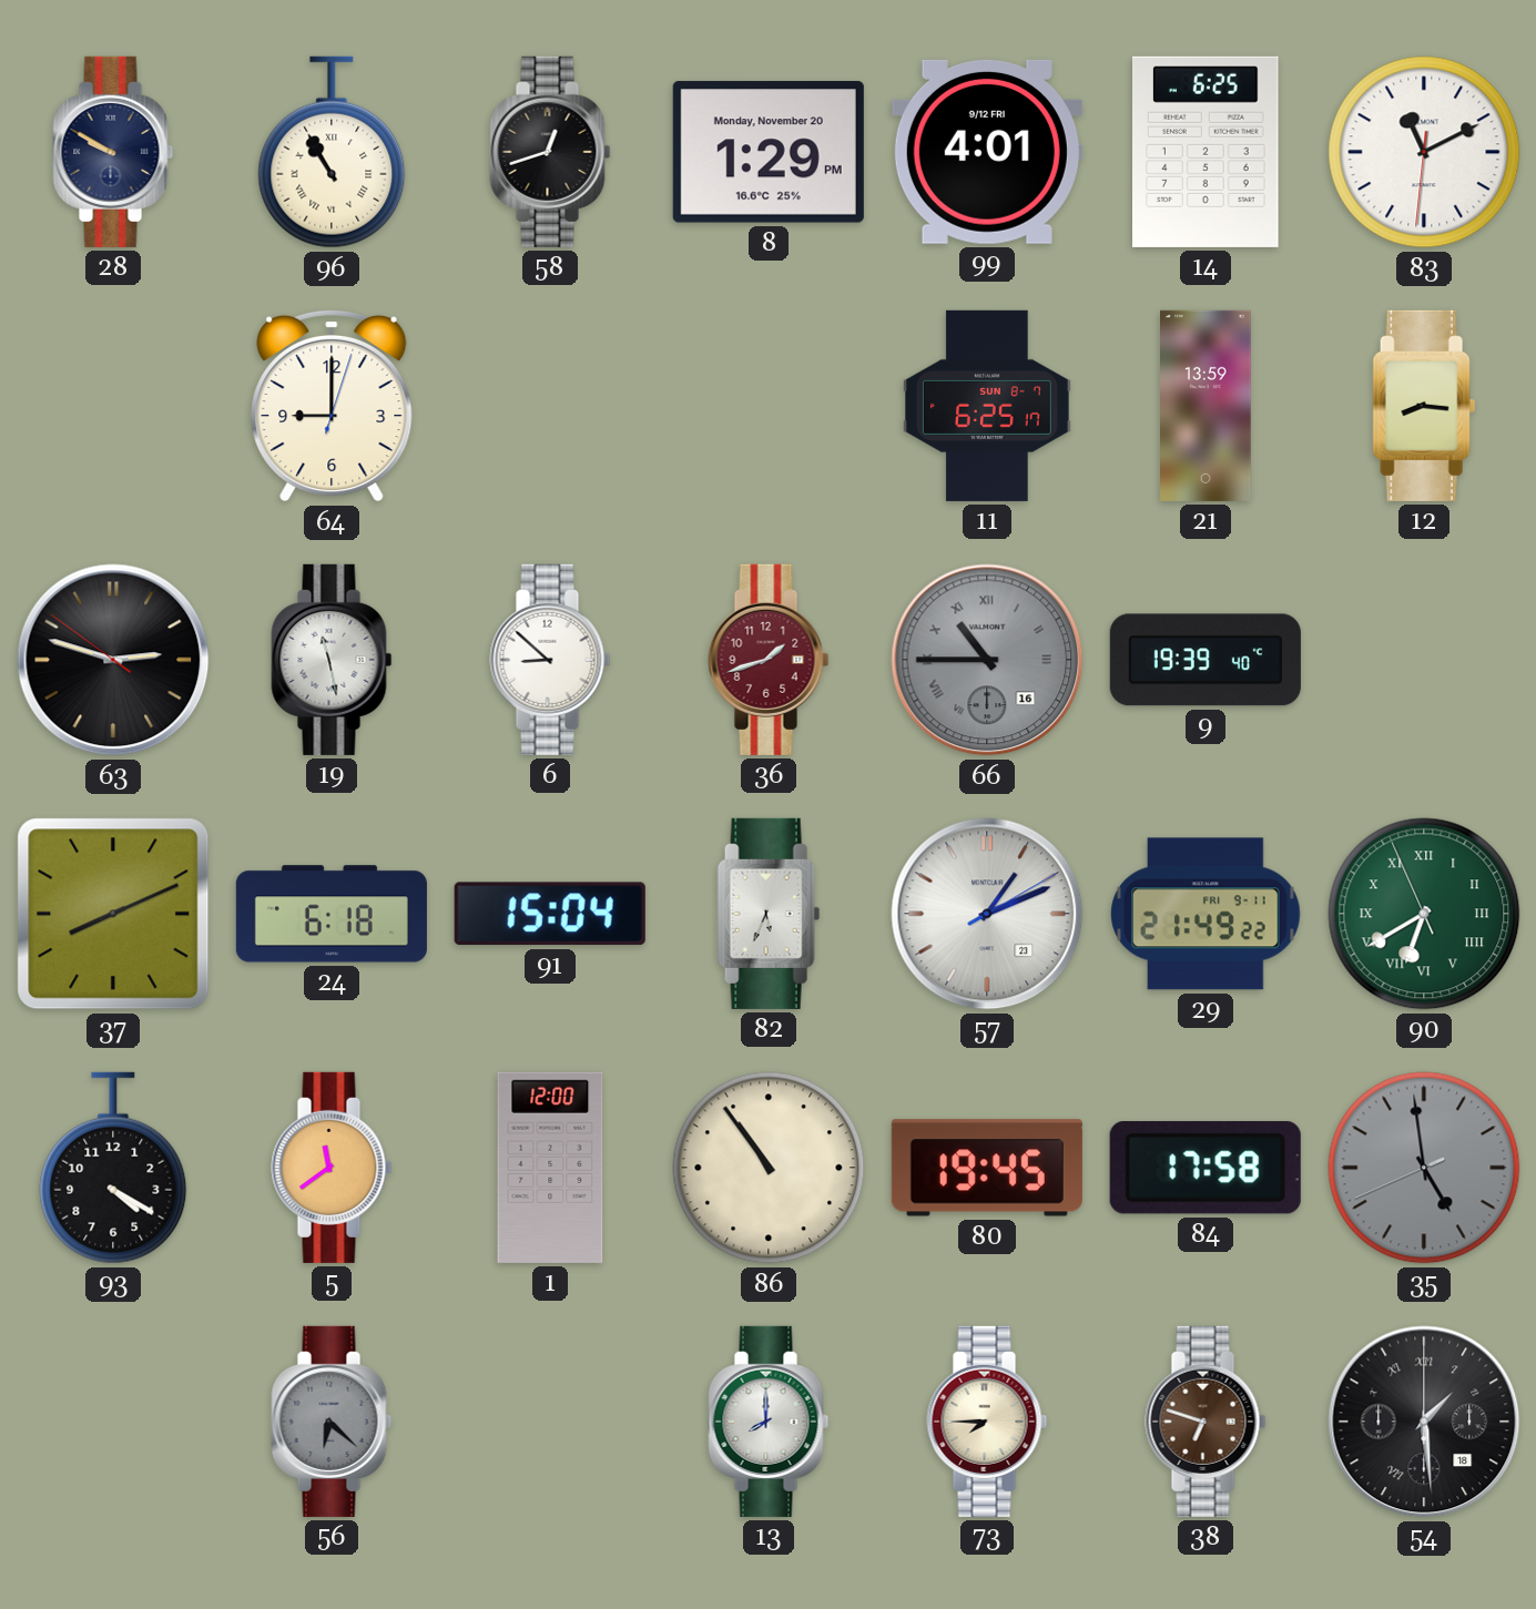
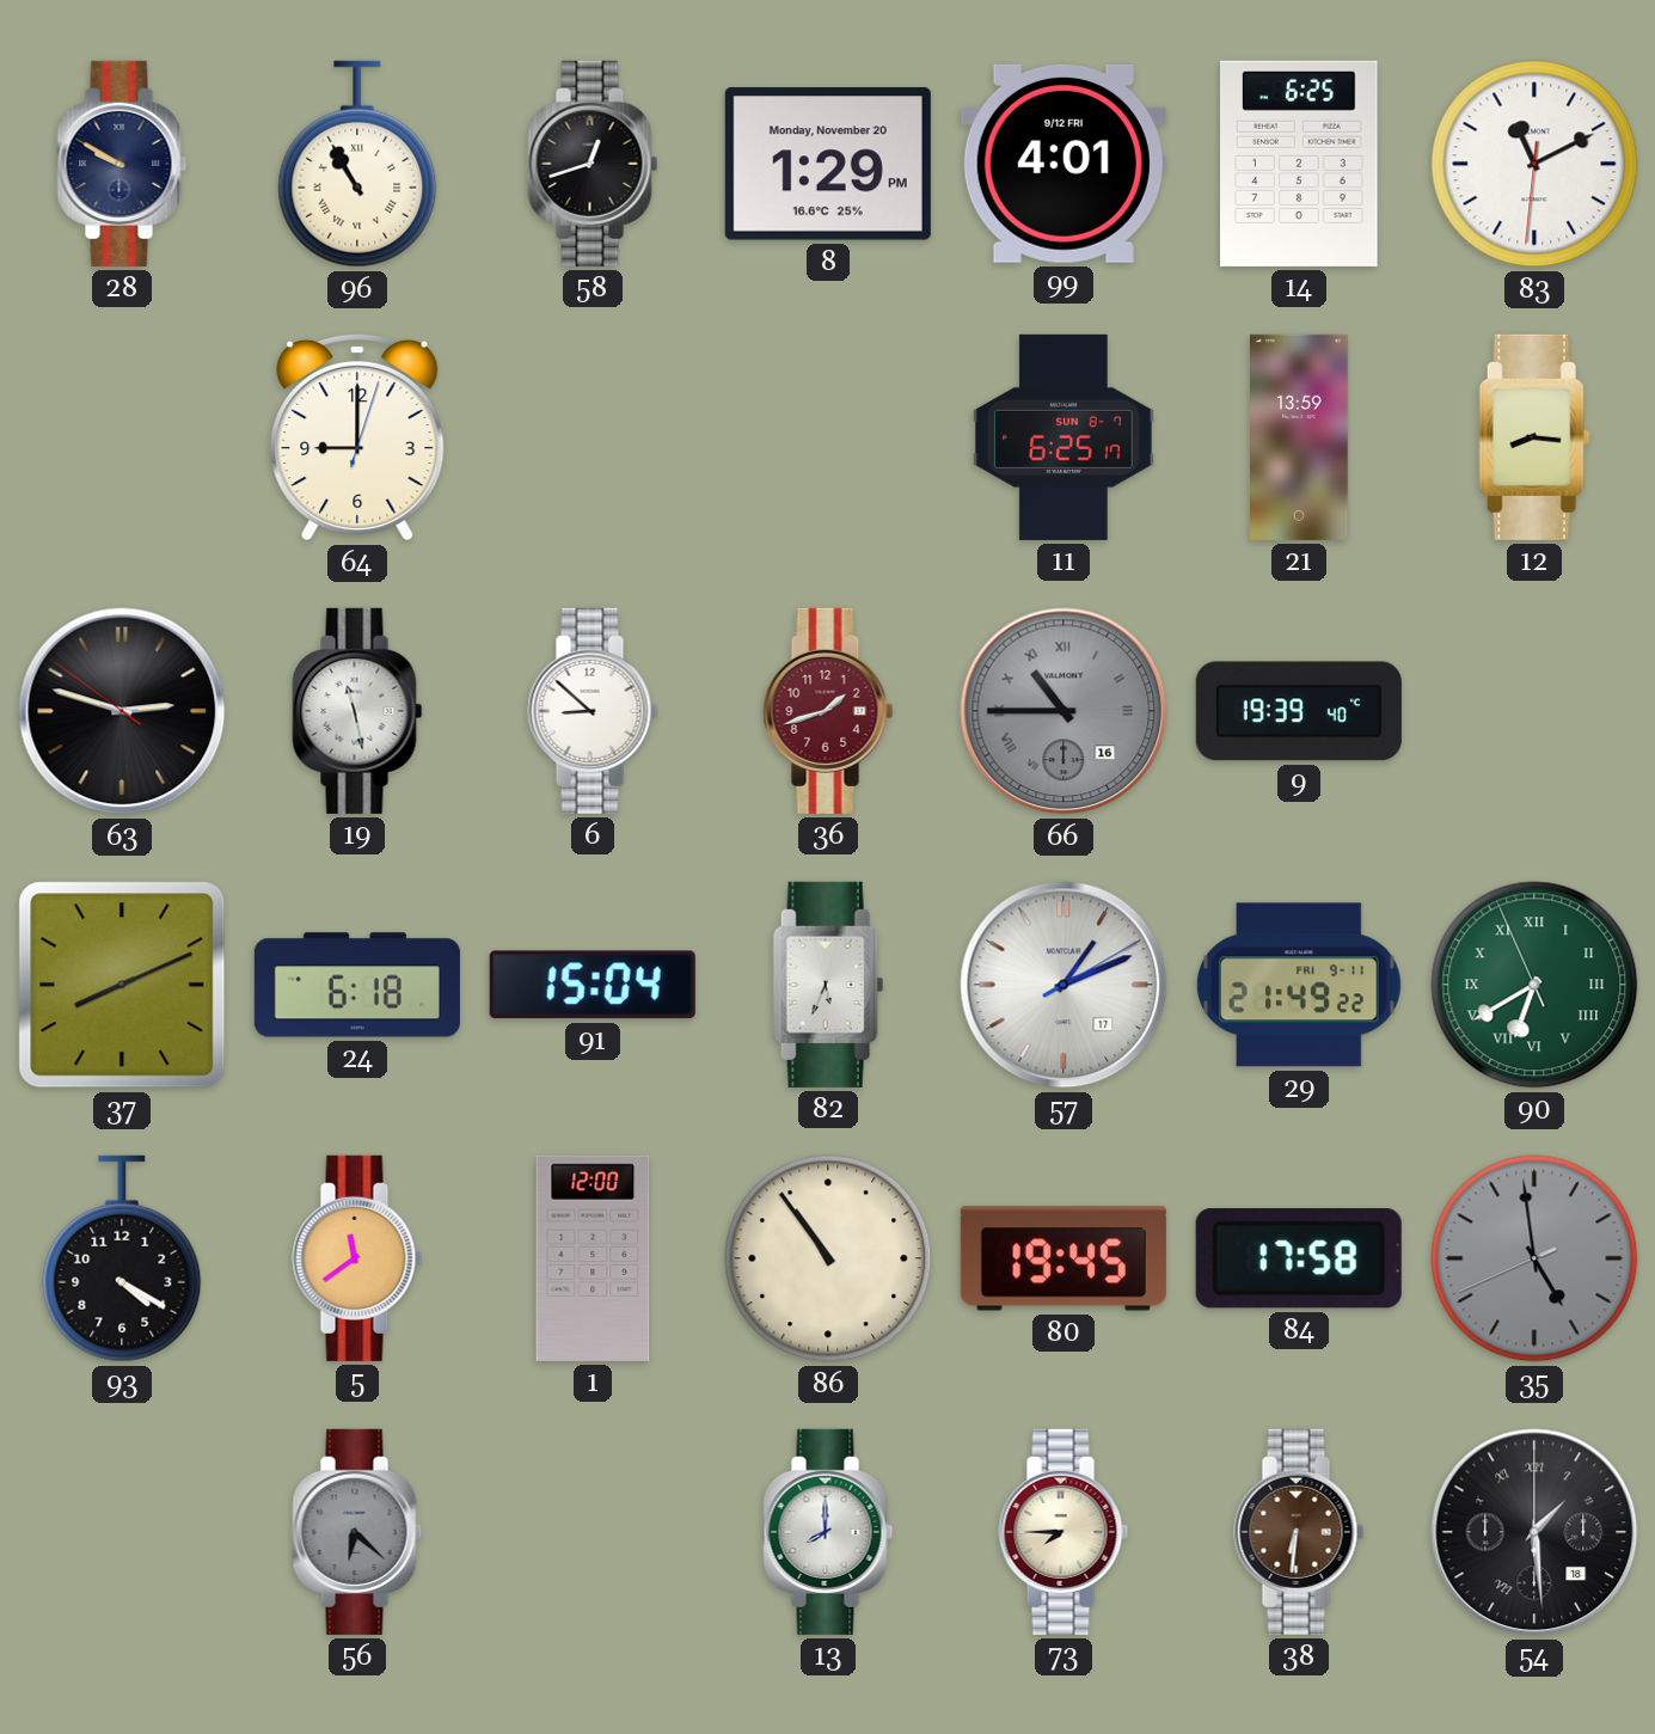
57 date: 23 -> 17
38: 6:48 -> 6:31
